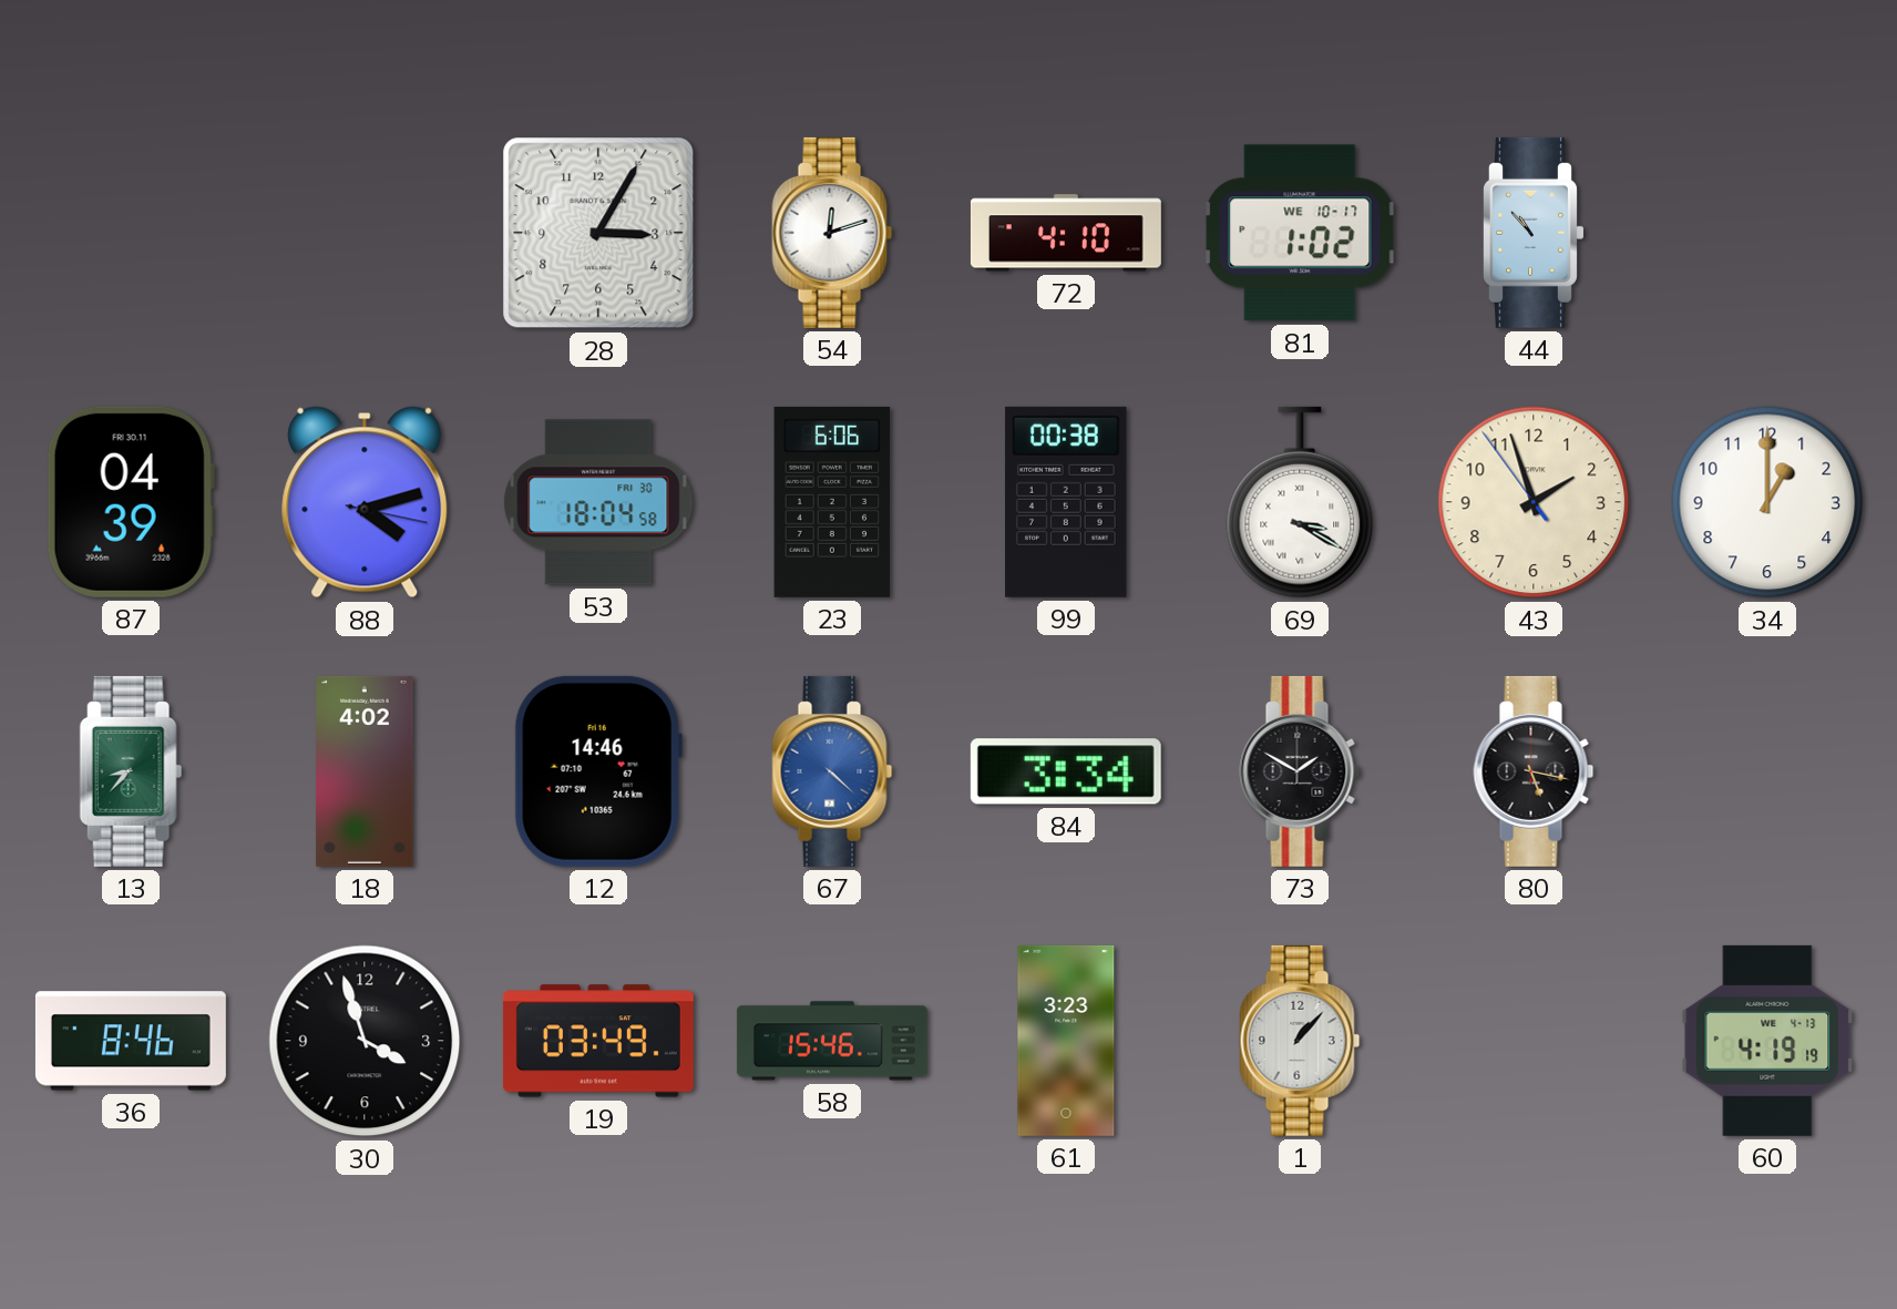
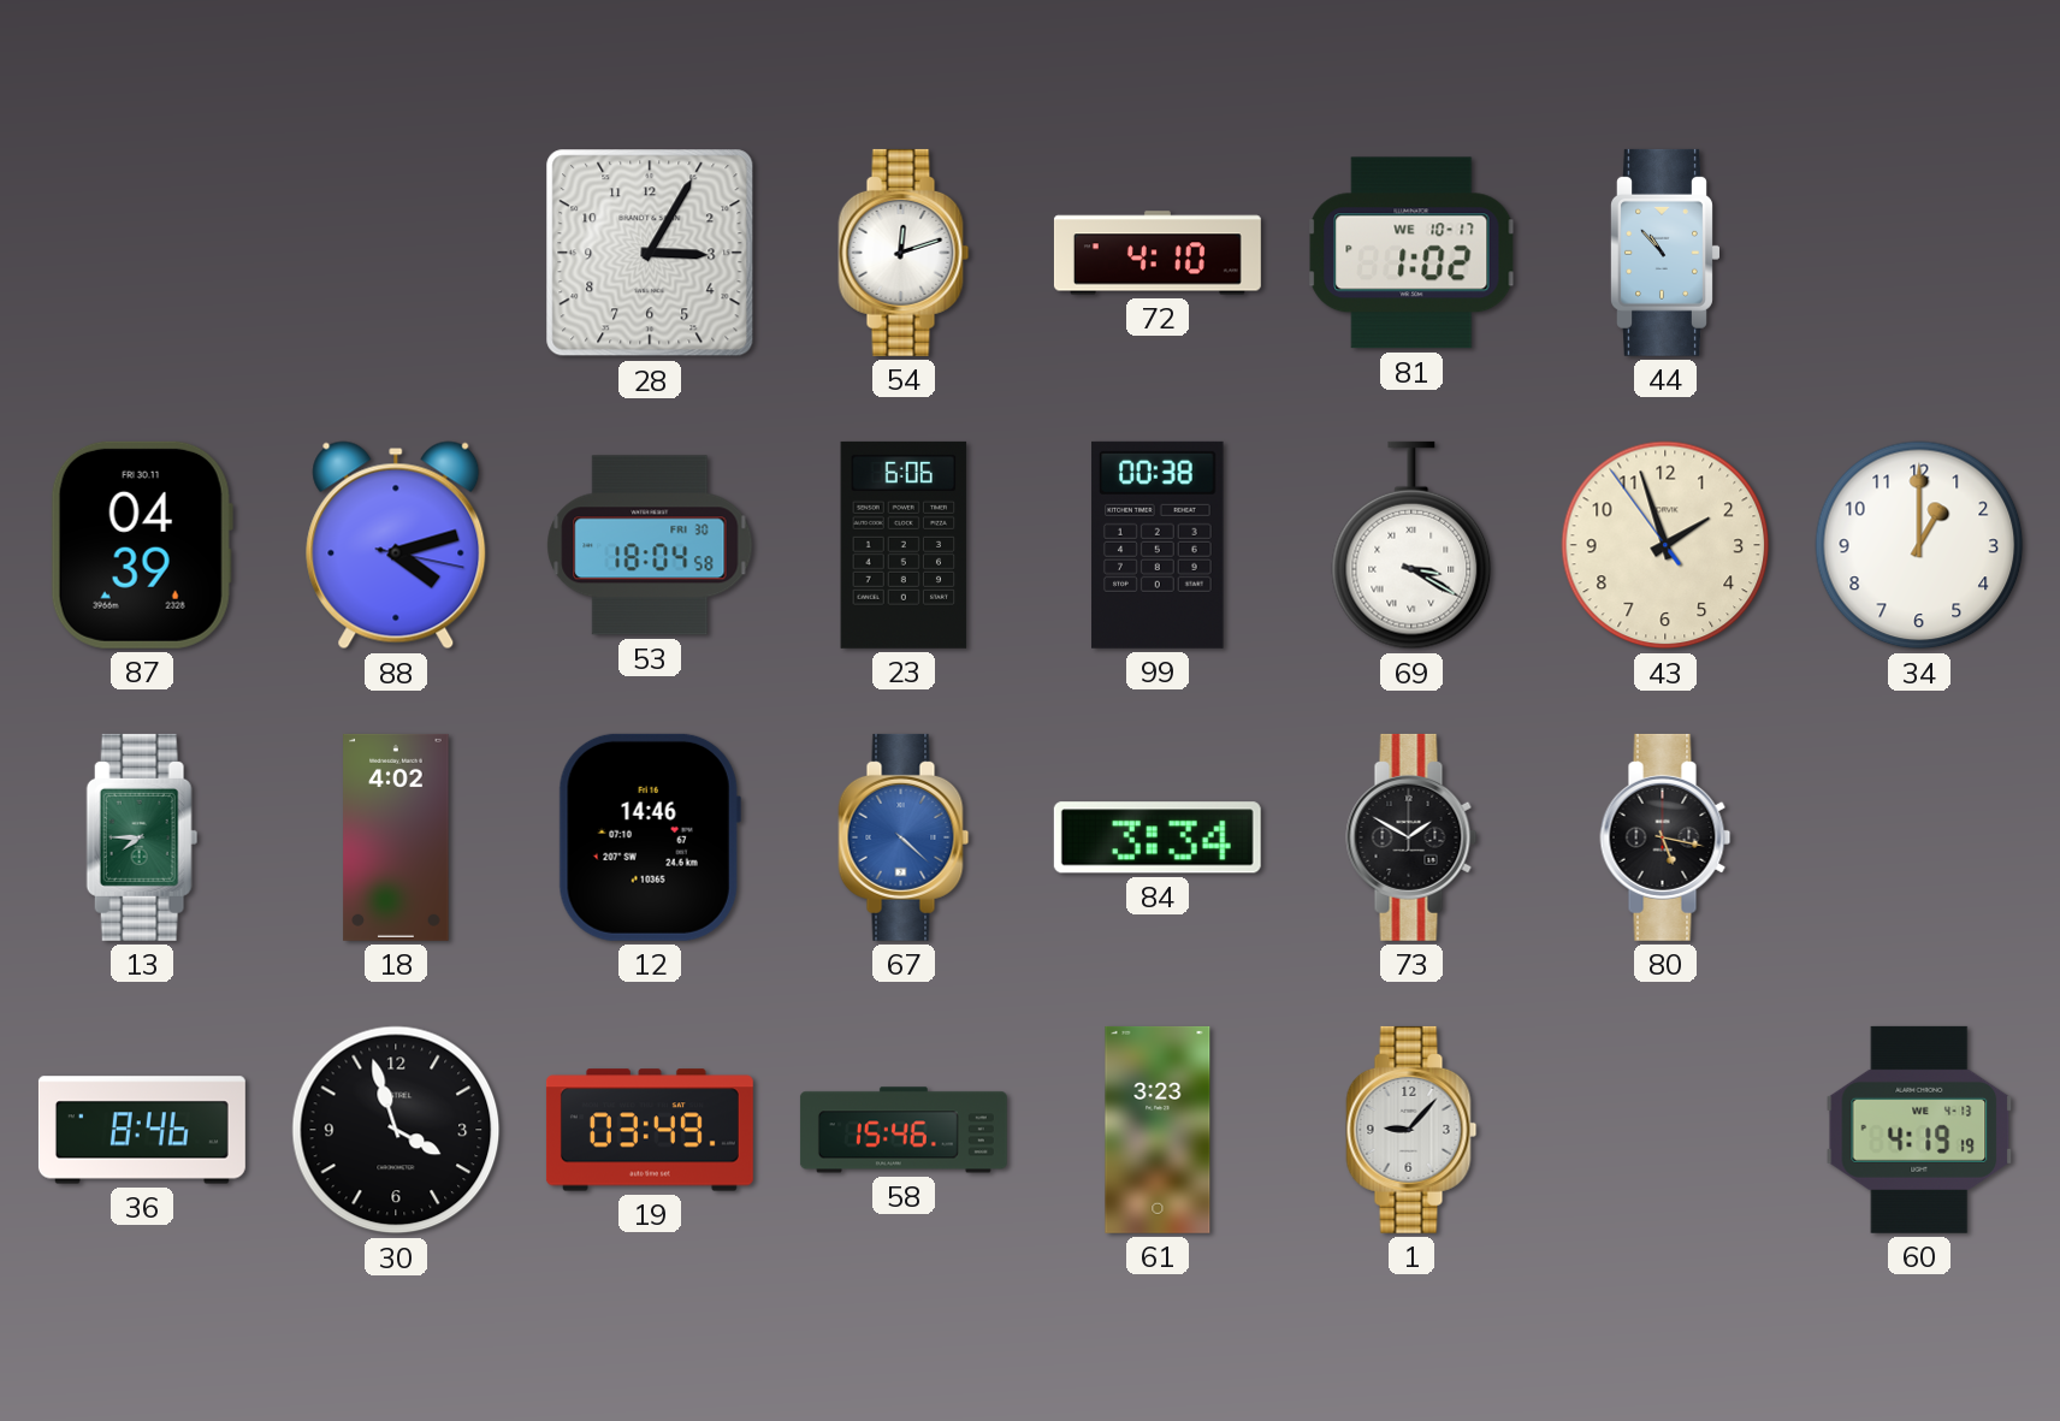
13: 8:37 -> 7:45
1: 1:07 -> 9:07
